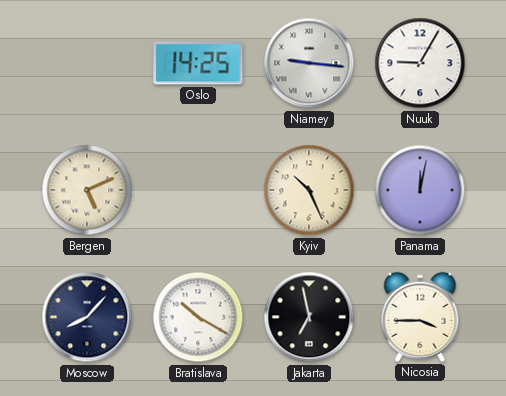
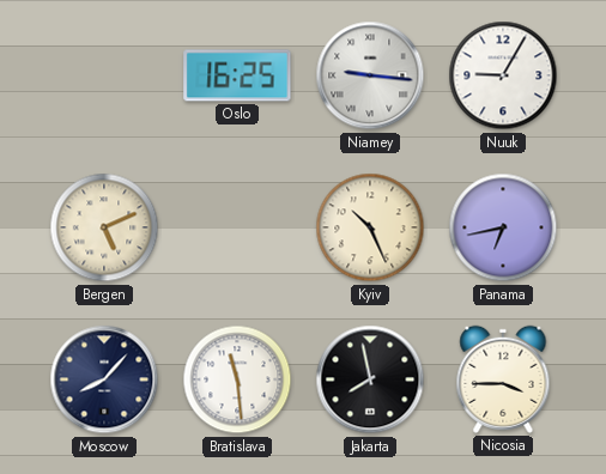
Oslo: 14:25 -> 16:25
Panama: 12:02 -> 6:43
Bratislava: 10:20 -> 11:29
Jakarta: 6:58 -> 7:58
